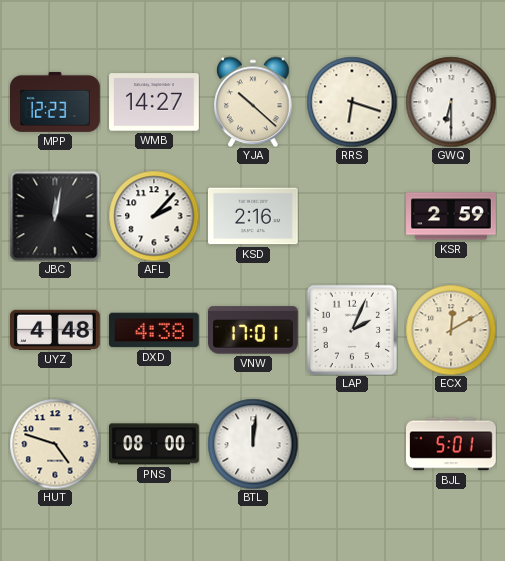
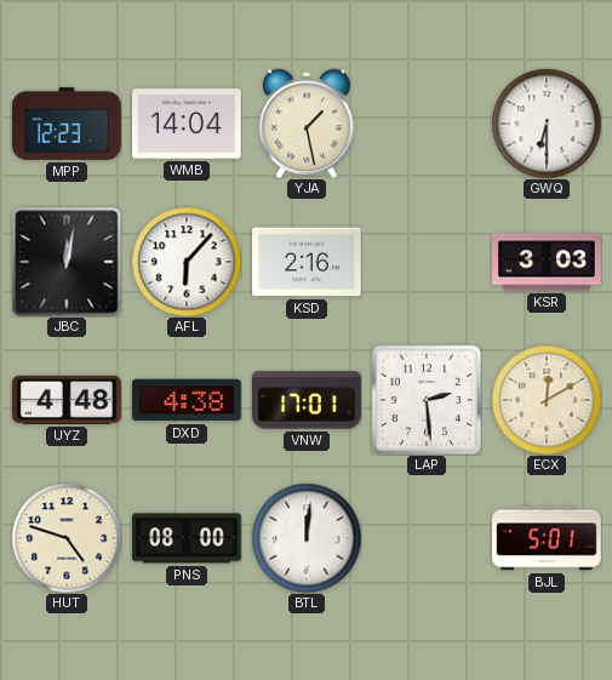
WMB: 14:27 -> 14:04
YJA: 10:22 -> 1:28
RRS: 6:18 -> none
AFL: 2:07 -> 6:07
KSR: 2:59 -> 3:03
LAP: 2:04 -> 2:29
